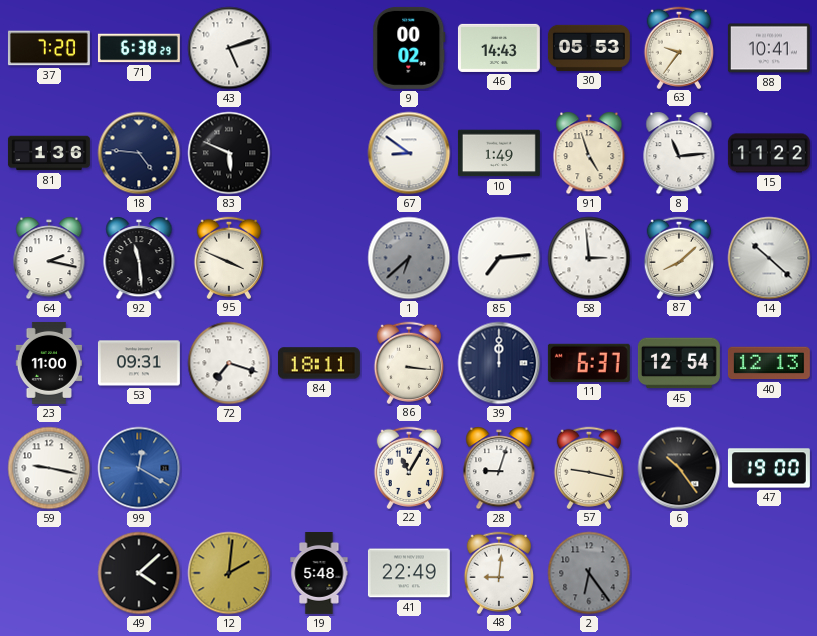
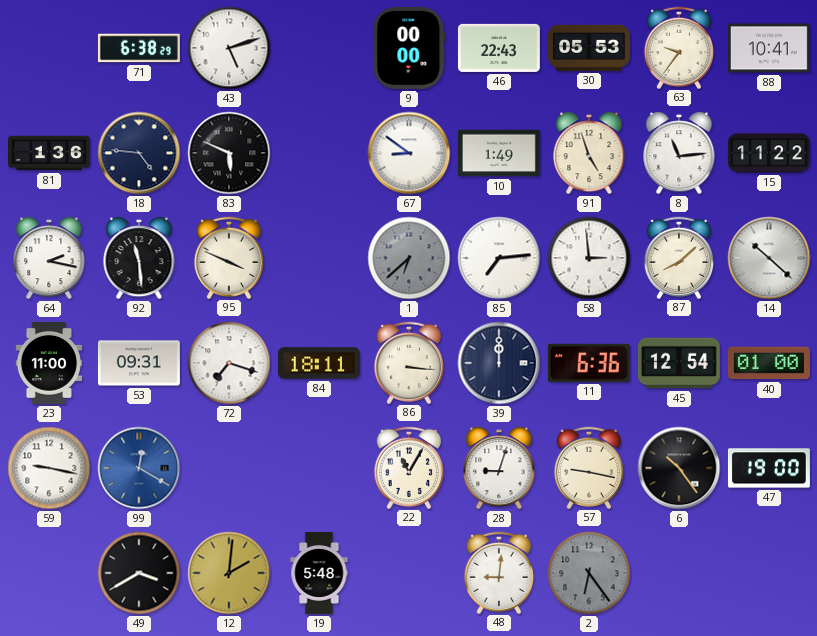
37: 7:20 -> none
9: 00:02 -> 00:00
46: 14:43 -> 22:43
11: 6:37 -> 6:36
40: 12:13 -> 01:00
49: 4:08 -> 3:40
41: 22:49 -> none
